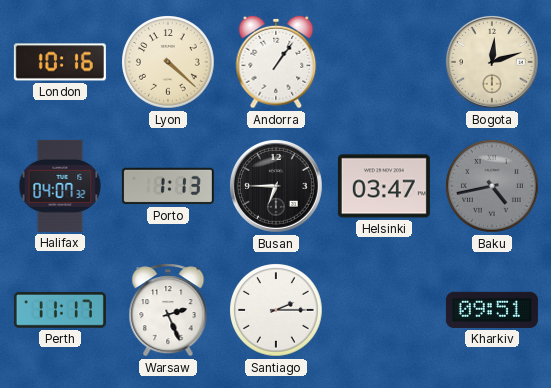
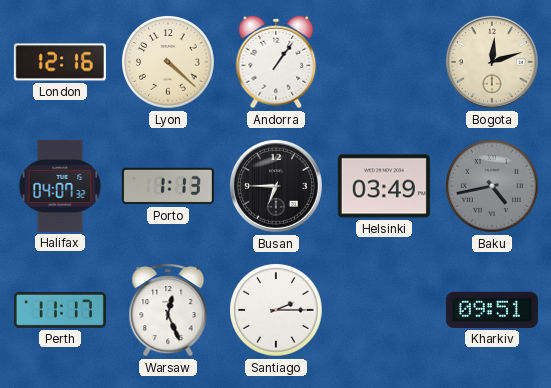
London: 10:16 -> 12:16
Helsinki: 03:47 -> 03:49
Warsaw: 2:26 -> 12:26
